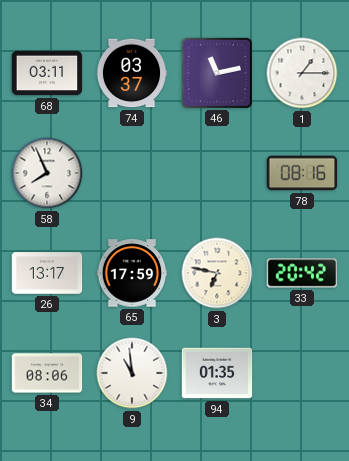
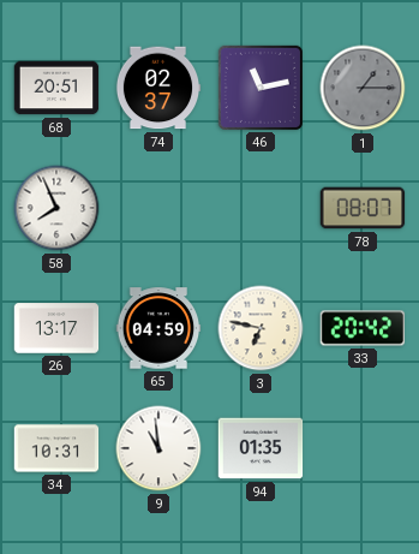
68: 03:11 -> 20:51
74: 03:37 -> 02:37
1 dial: white -> grey
78: 08:16 -> 08:07
65: 17:59 -> 04:59
34: 08:06 -> 10:31
